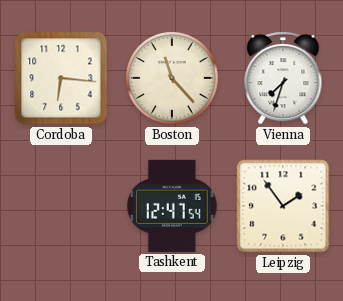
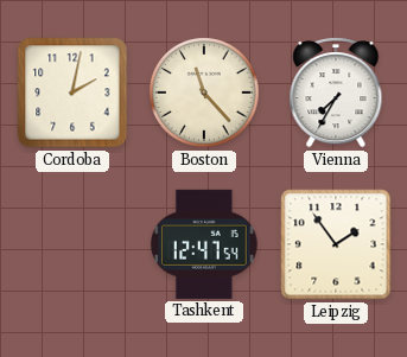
Cordoba: 6:16 -> 2:02
Vienna: 7:33 -> 7:35
